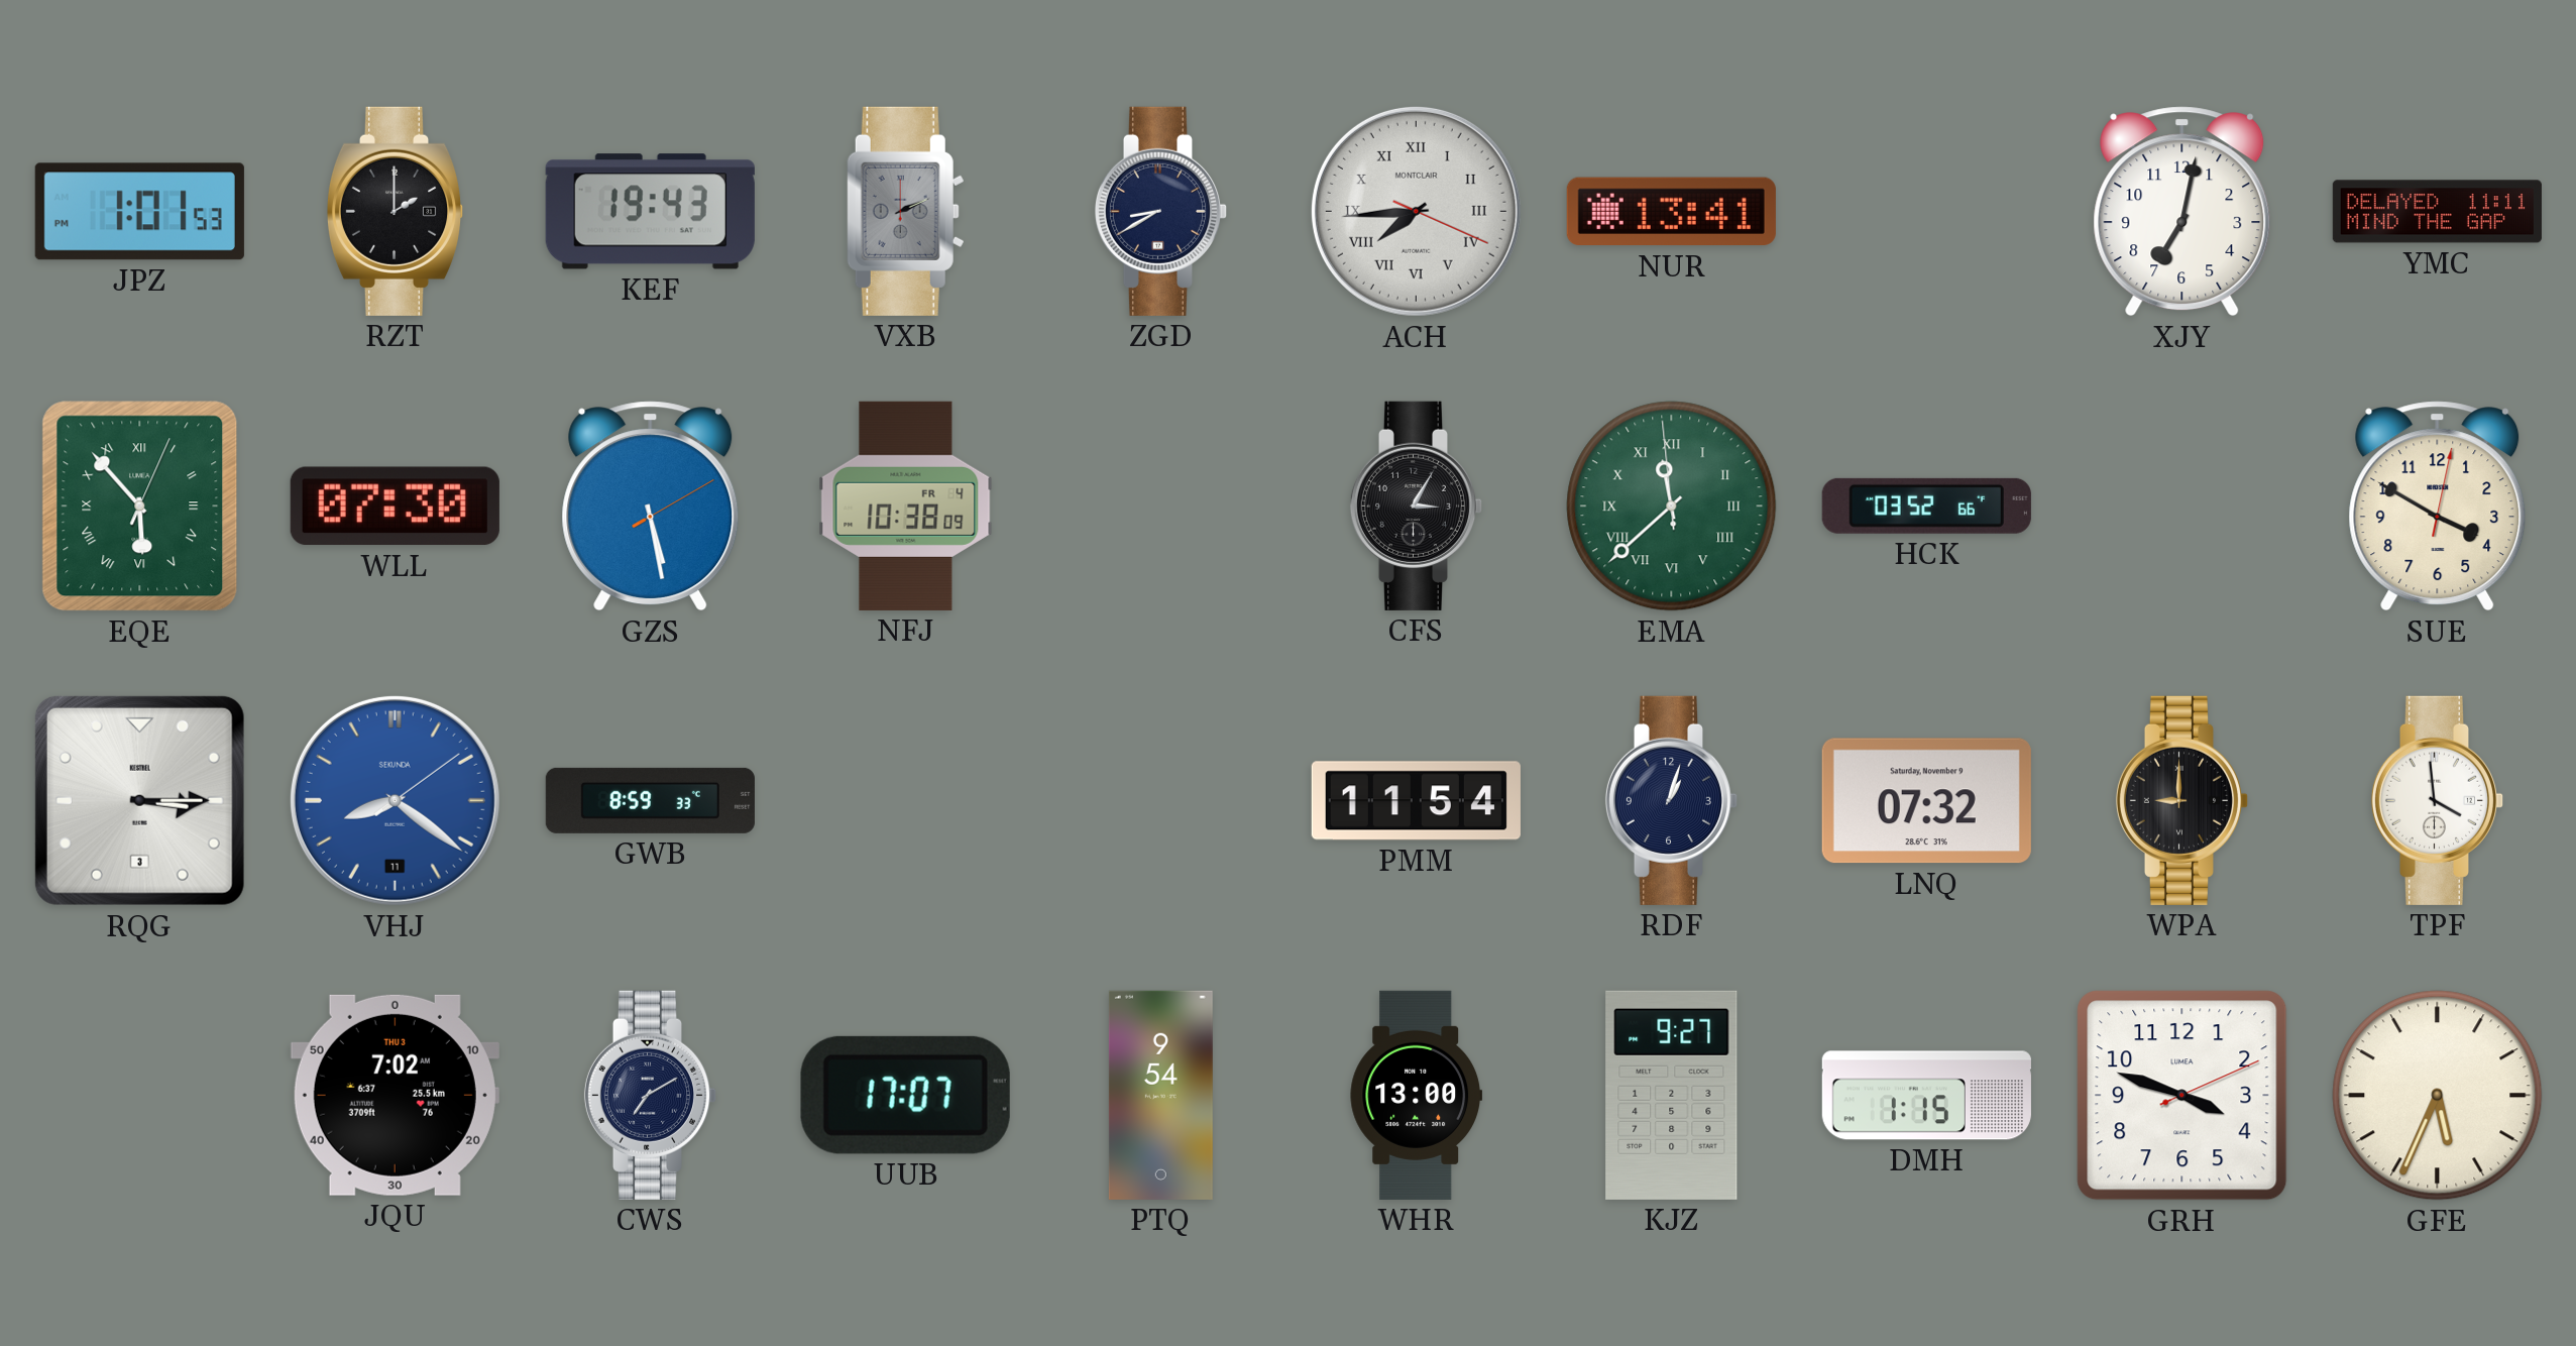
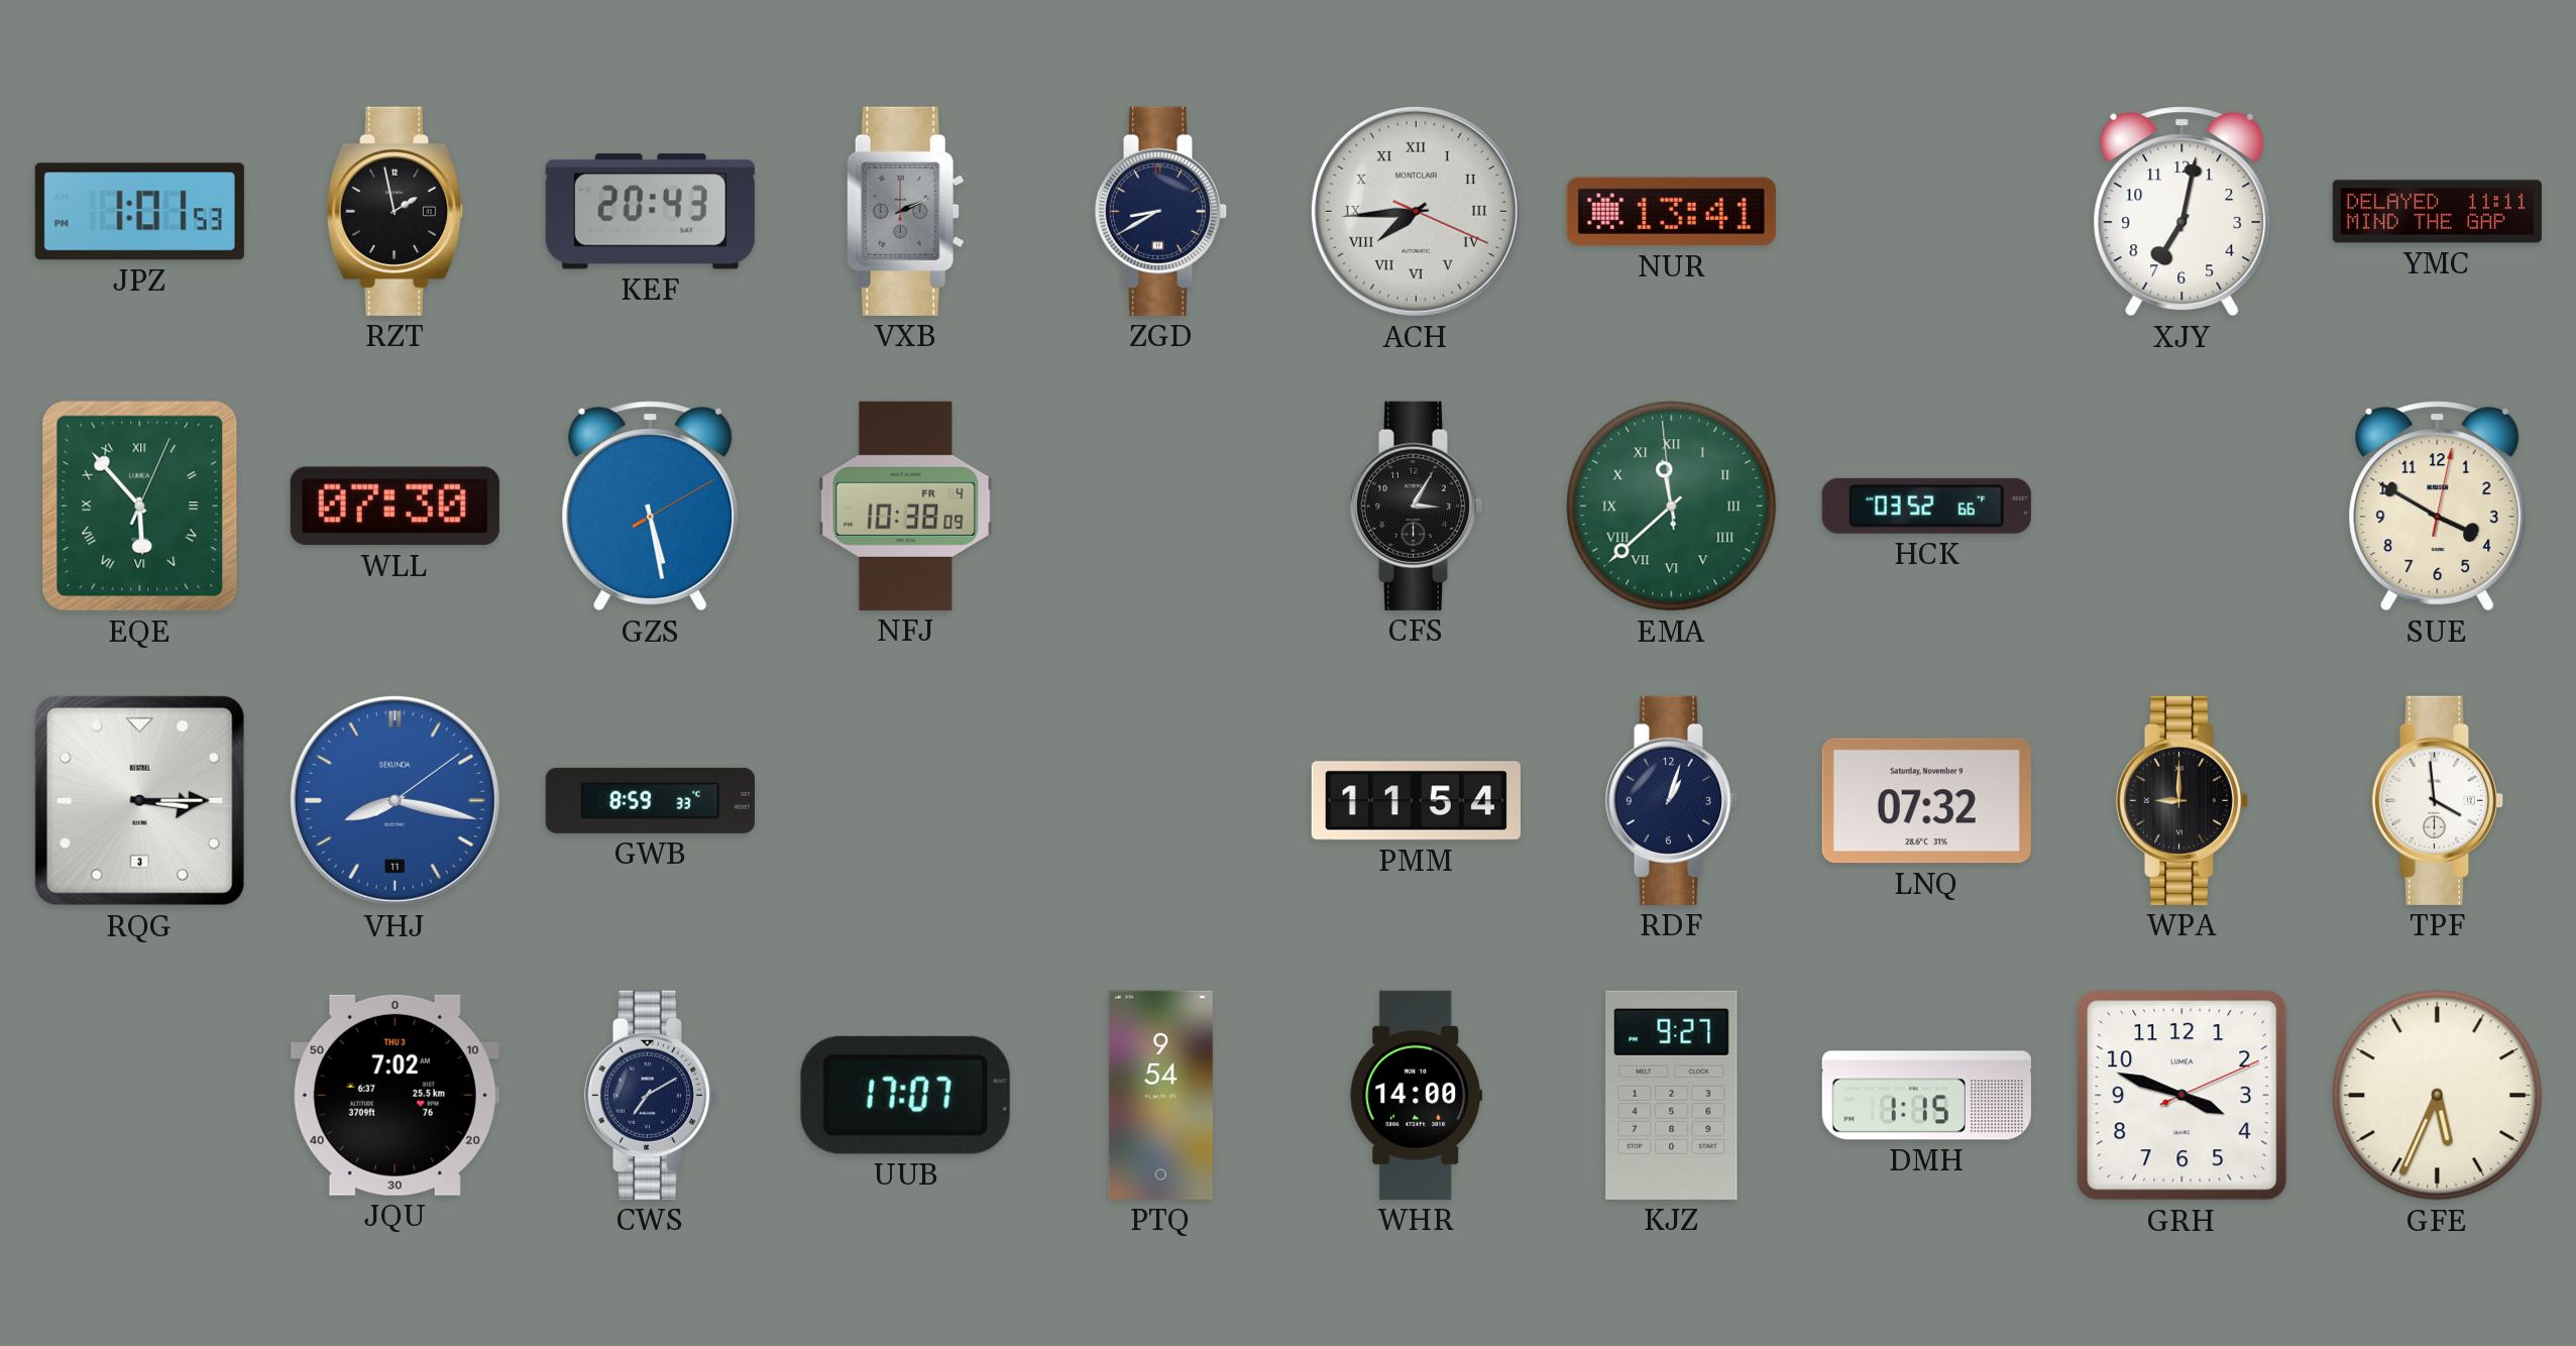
RZT: 2:00 -> 1:58
KEF: 19:43 -> 20:43
VHJ: 8:21 -> 8:17
WHR: 13:00 -> 14:00
